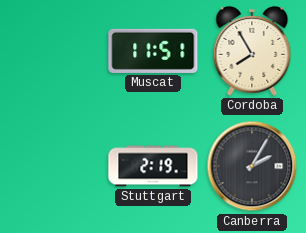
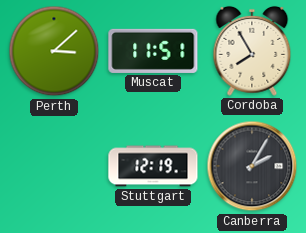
Perth: none -> 3:08
Stuttgart: 2:19 -> 12:19
